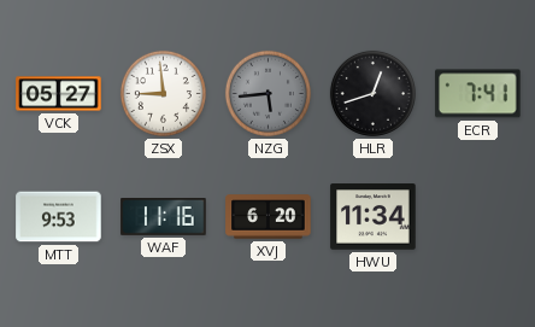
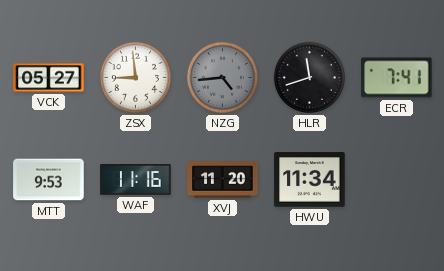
NZG: 5:44 -> 4:44
HLR: 12:42 -> 11:42
XVJ: 6:20 -> 11:20
